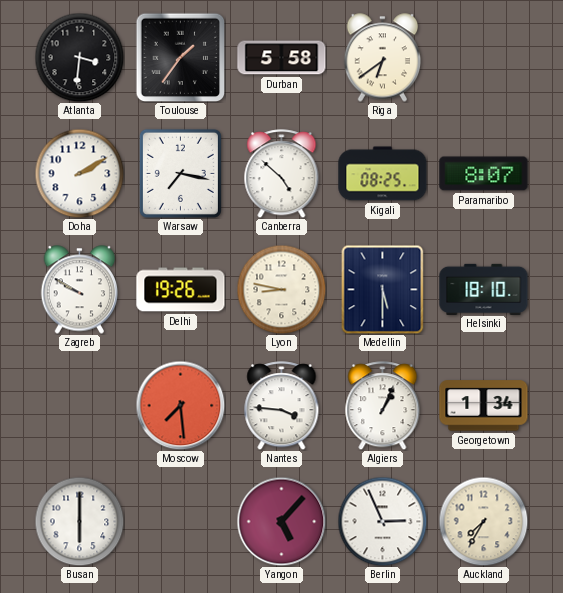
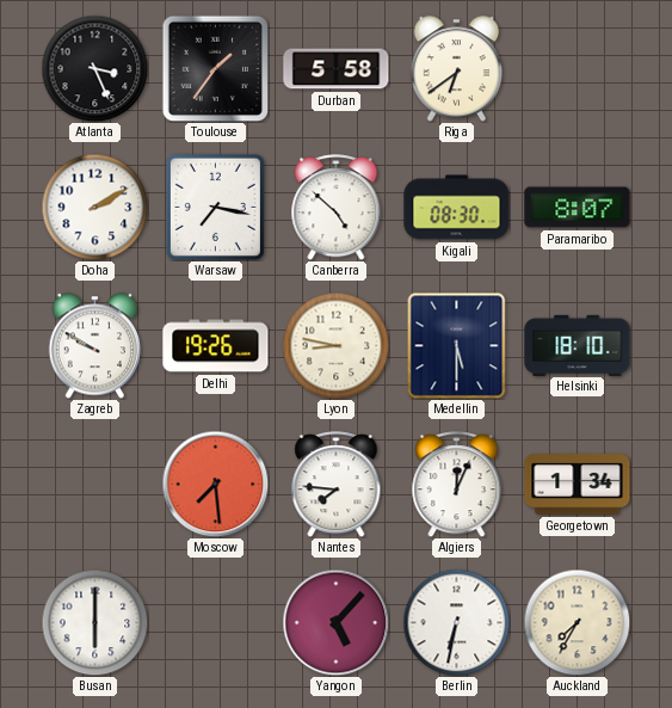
Atlanta: 3:31 -> 3:26
Kigali: 08:25 -> 08:30
Nantes: 3:46 -> 7:46
Algiers: 1:04 -> 12:04
Berlin: 2:56 -> 6:32
